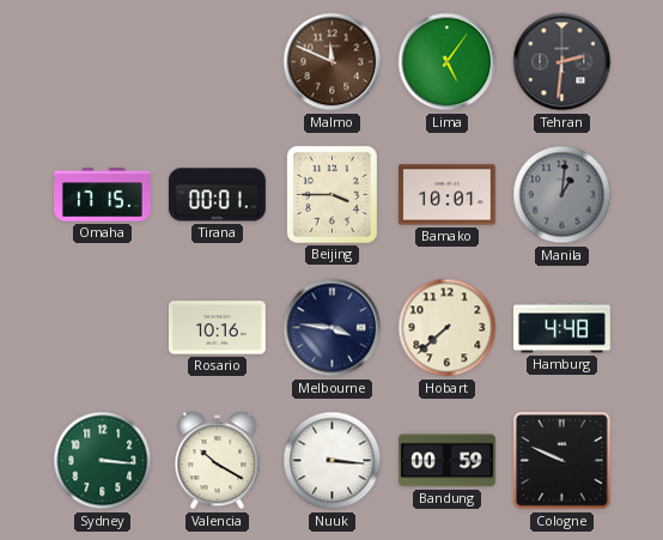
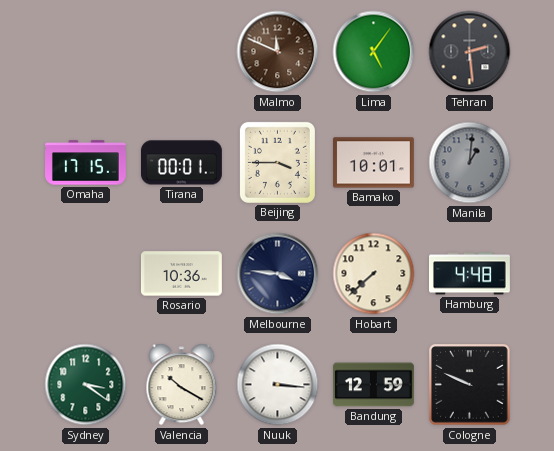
Tehran: 2:31 -> 2:29
Rosario: 10:16 -> 10:36
Sydney: 3:16 -> 3:21
Bandung: 00:59 -> 12:59
